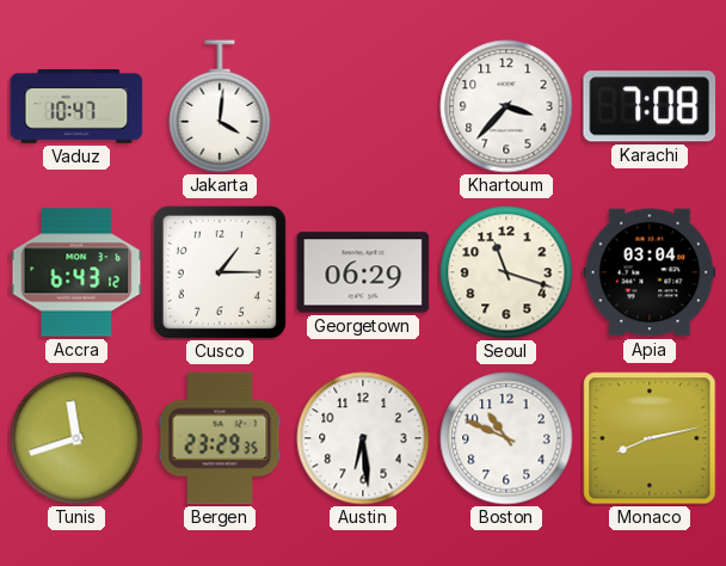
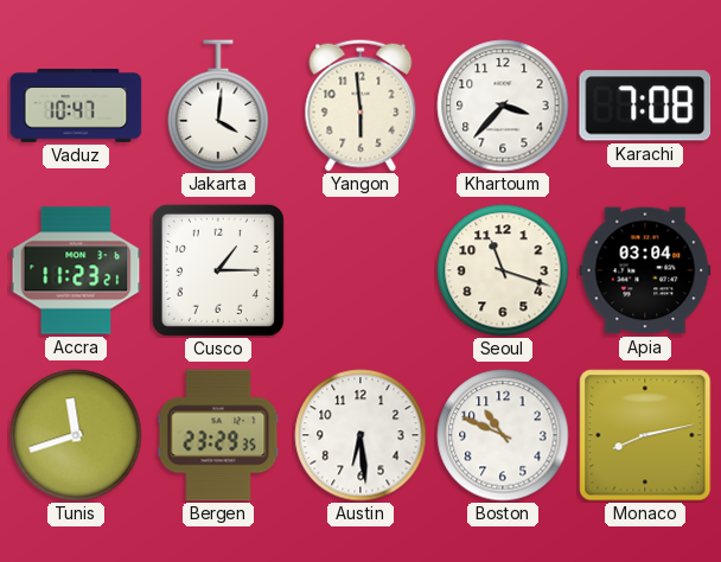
Yangon: none -> 5:59
Accra: 6:43 -> 11:23
Georgetown: 06:29 -> none
